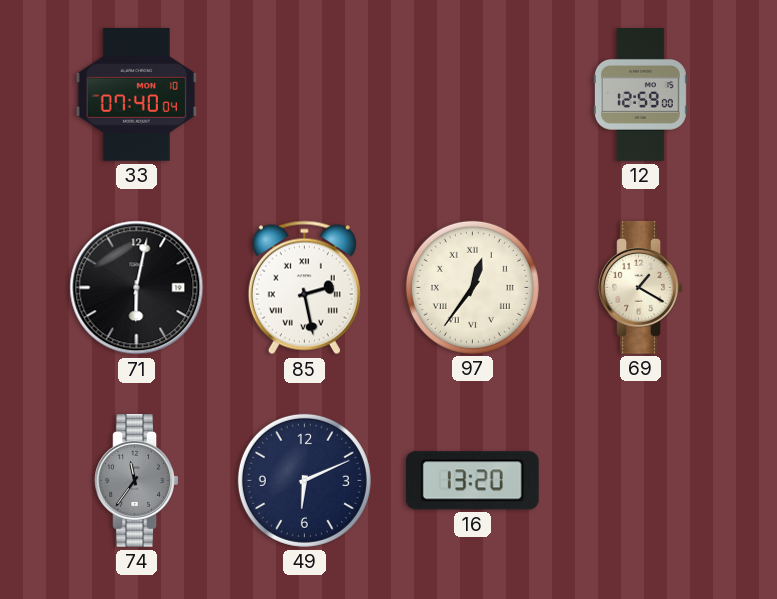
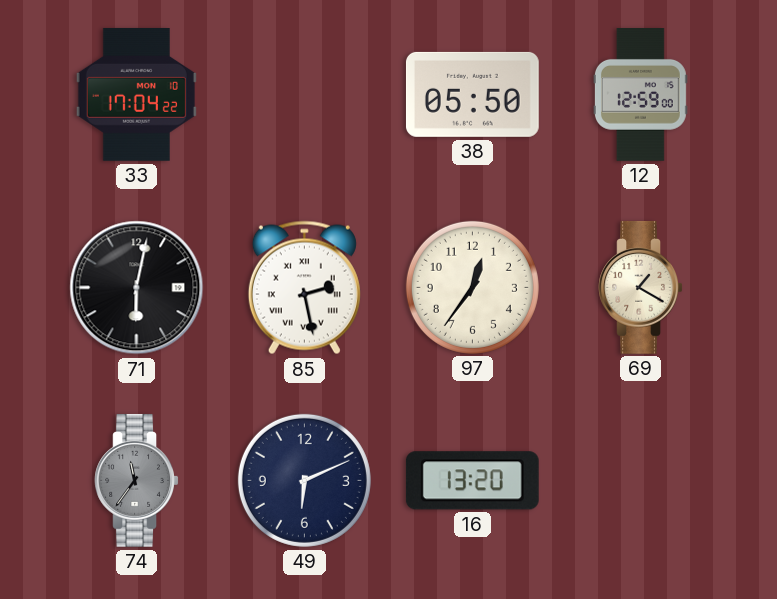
33: 07:40 -> 17:04
38: none -> 05:50
97 numerals: Roman -> Arabic
